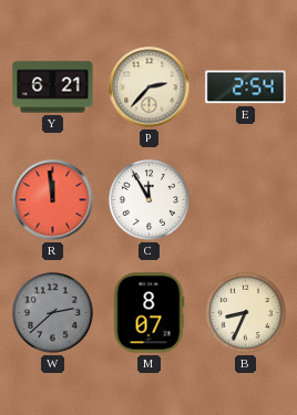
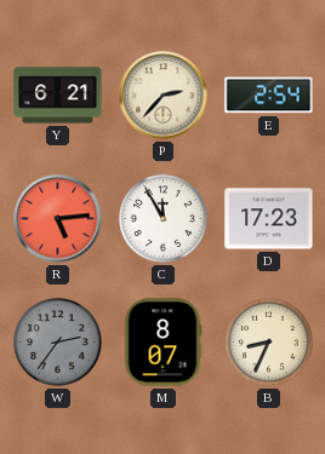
R: 11:59 -> 5:14
D: none -> 17:23
W: 2:38 -> 2:36
